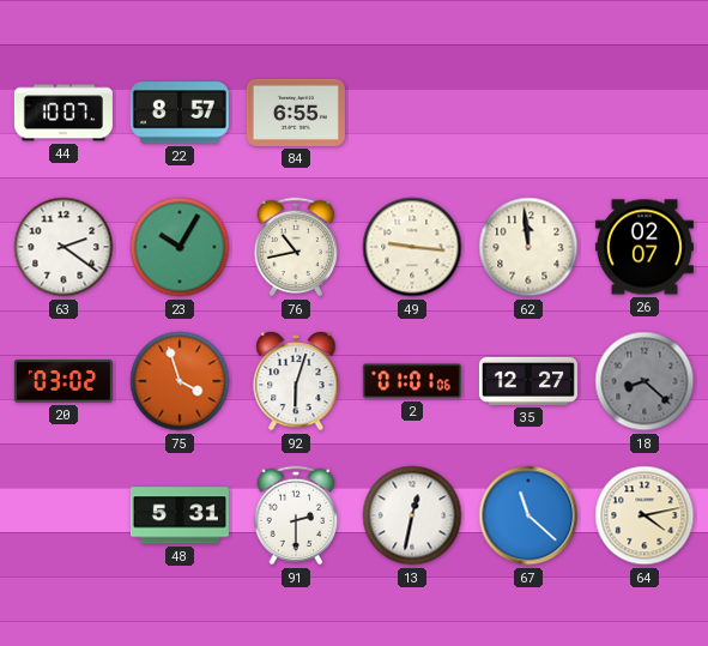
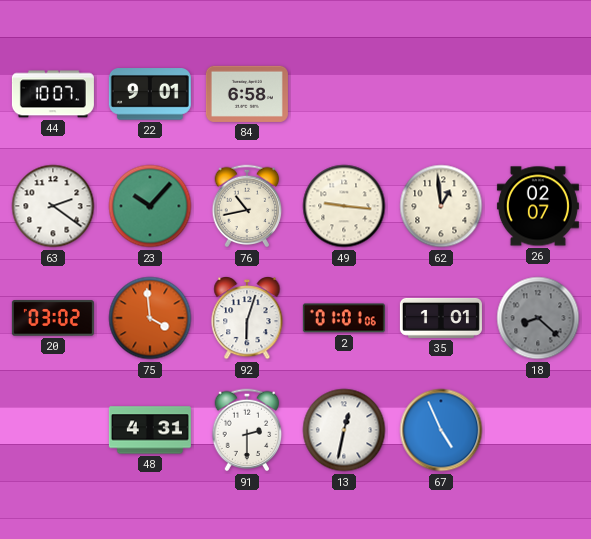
22: 8:57 -> 9:01
84: 6:55 -> 6:58
23: 10:05 -> 10:07
62: 11:59 -> 12:59
75: 3:57 -> 3:59
35: 12:27 -> 1:01
48: 5:31 -> 4:31
67: 11:22 -> 4:56
64: 4:13 -> none
